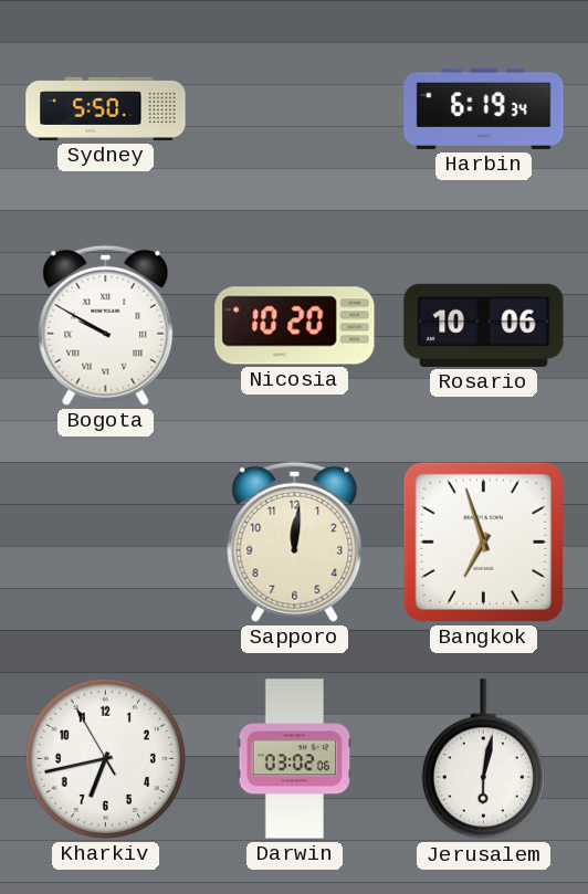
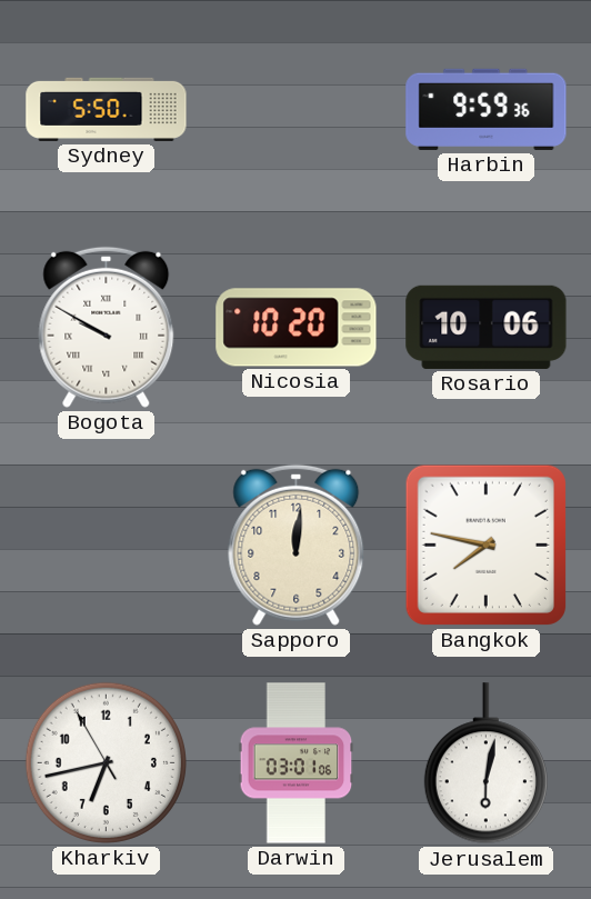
Harbin: 6:19 -> 9:59
Bangkok: 6:57 -> 7:47
Darwin: 03:02 -> 03:01
